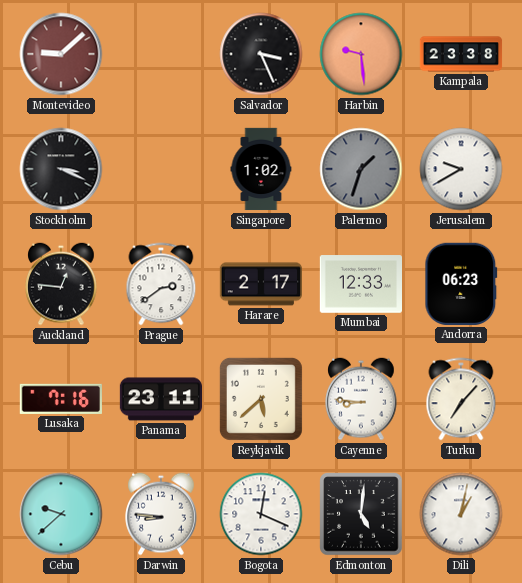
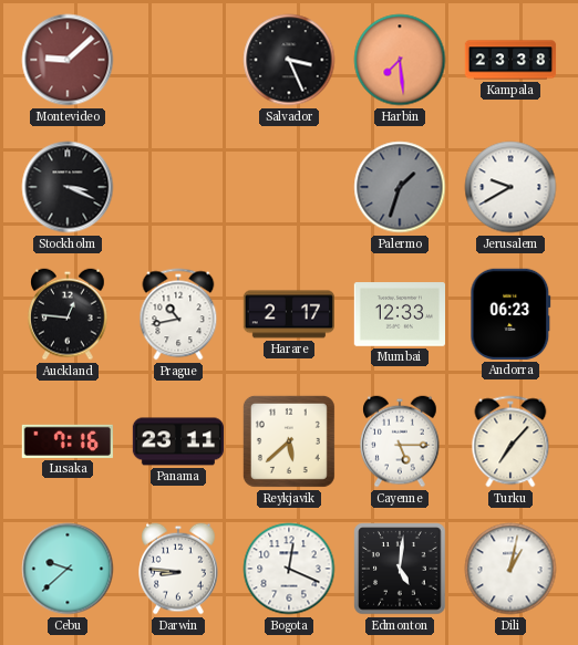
Harbin: 9:29 -> 7:29
Singapore: 1:02 -> none
Prague: 2:39 -> 10:43
Cayenne: 8:46 -> 5:15
